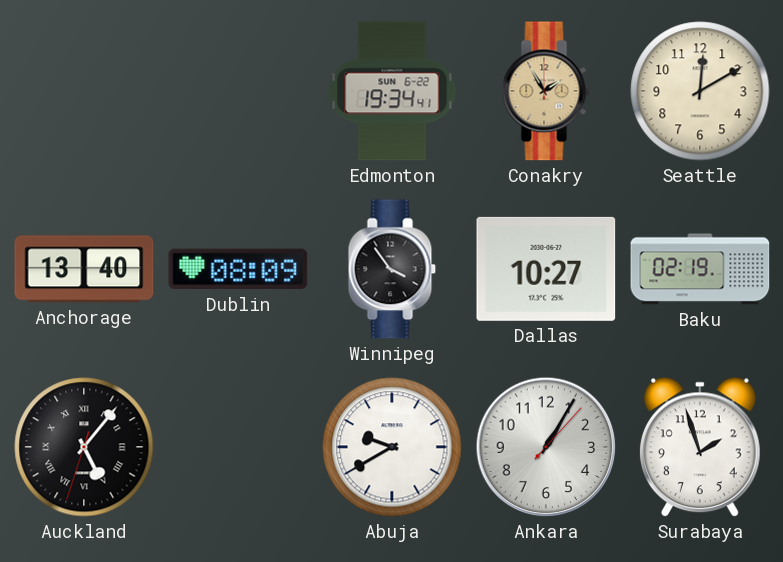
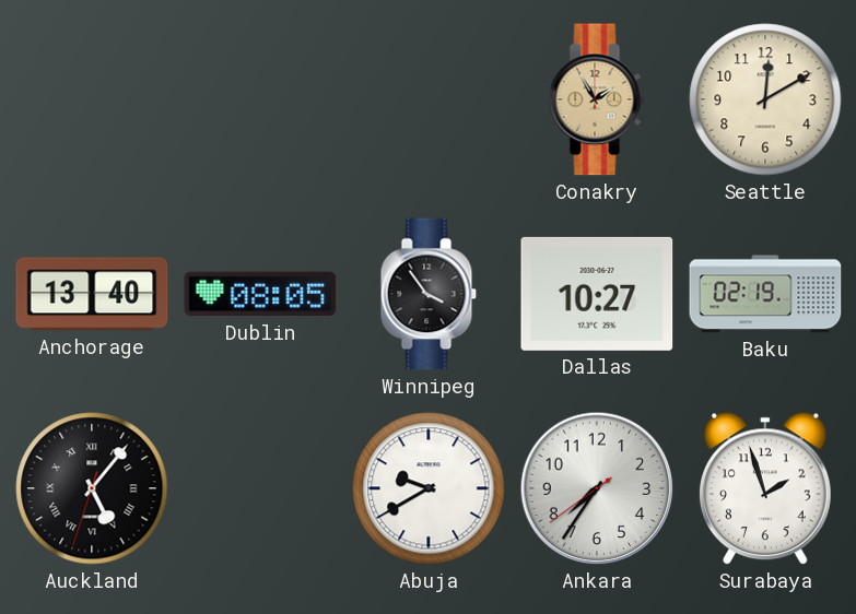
Edmonton: 19:34 -> none
Dublin: 08:09 -> 08:05
Ankara: 1:05 -> 7:35
